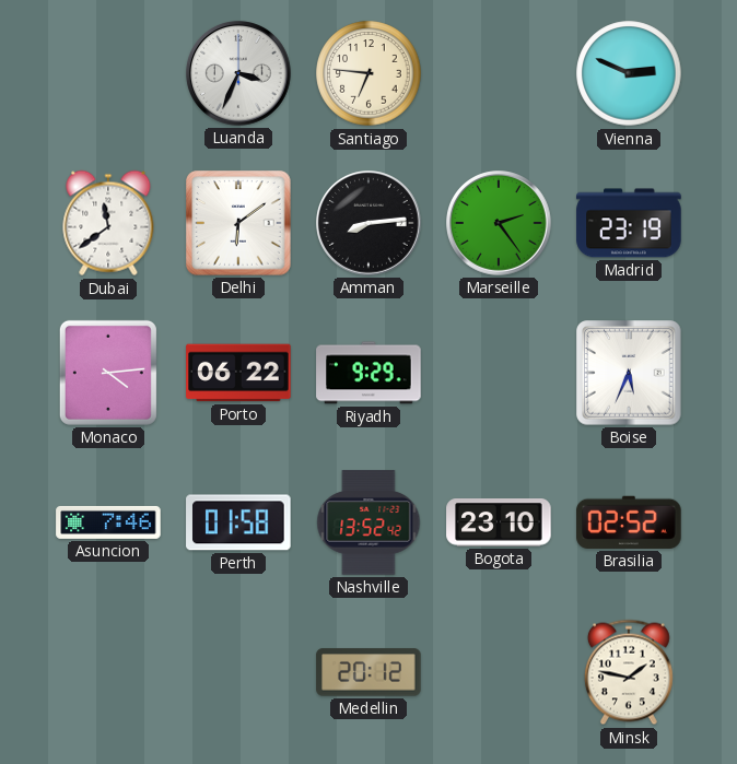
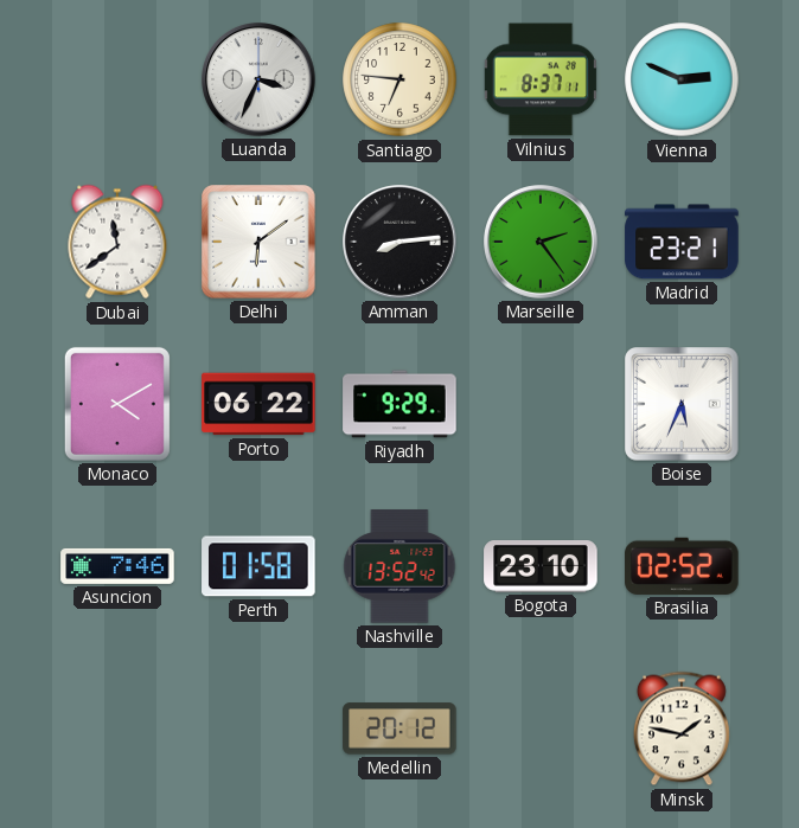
Vilnius: none -> 8:37
Madrid: 23:19 -> 23:21
Monaco: 4:14 -> 4:10
